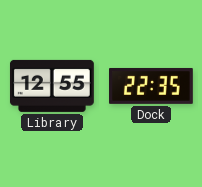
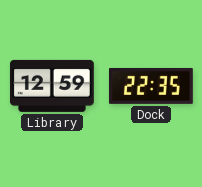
Library: 12:55 -> 12:59
